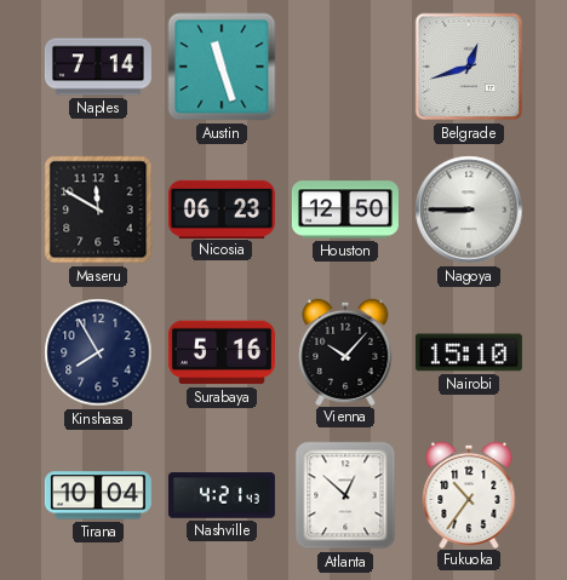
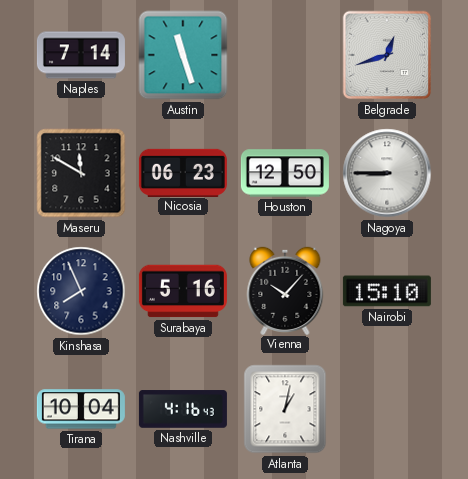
Kinshasa: 7:55 -> 7:56
Nashville: 4:21 -> 4:16
Atlanta: 12:52 -> 1:02
Fukuoka: 10:36 -> none
